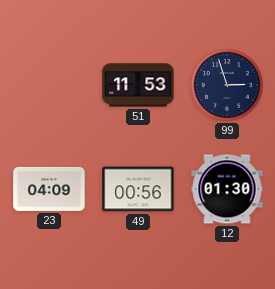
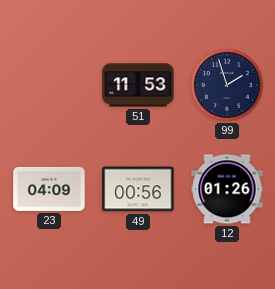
99: 2:57 -> 1:57
12: 01:30 -> 01:26
